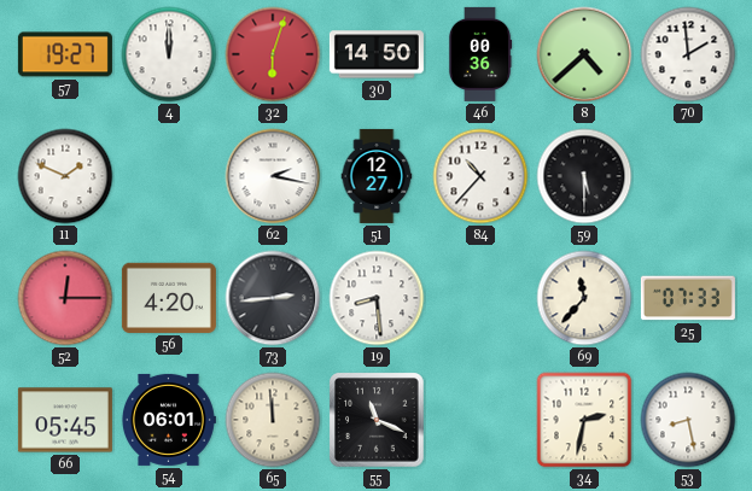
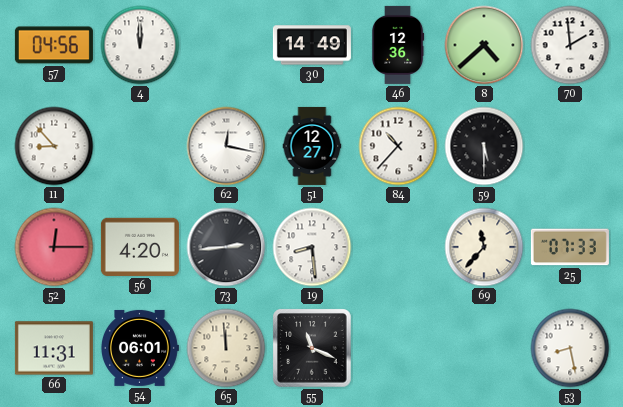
57: 19:27 -> 04:56
32: 6:03 -> none
30: 14:50 -> 14:49
46: 00:36 -> 12:36
11: 1:49 -> 8:53
62: 2:17 -> 12:17
66: 05:45 -> 11:31
34: 2:32 -> none
